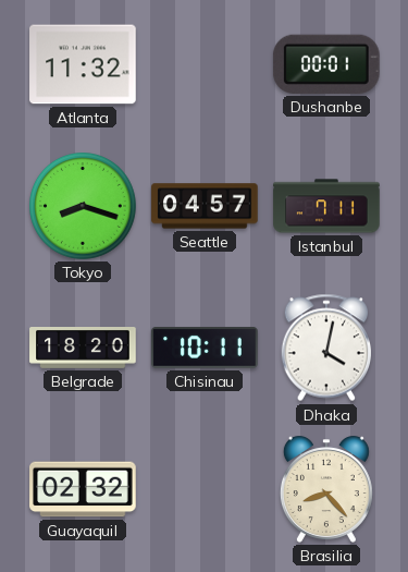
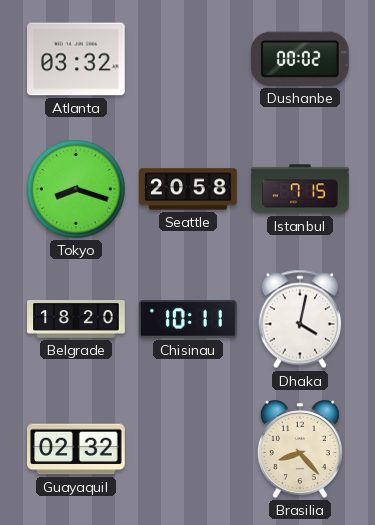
Atlanta: 11:32 -> 03:32
Dushanbe: 00:01 -> 00:02
Seattle: 04:57 -> 20:58
Istanbul: 7:11 -> 7:15
